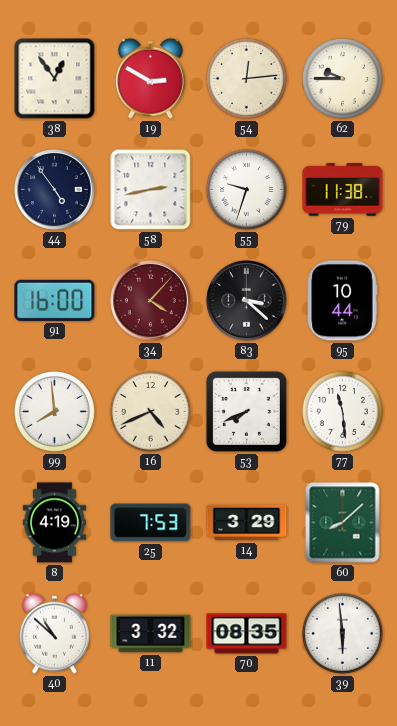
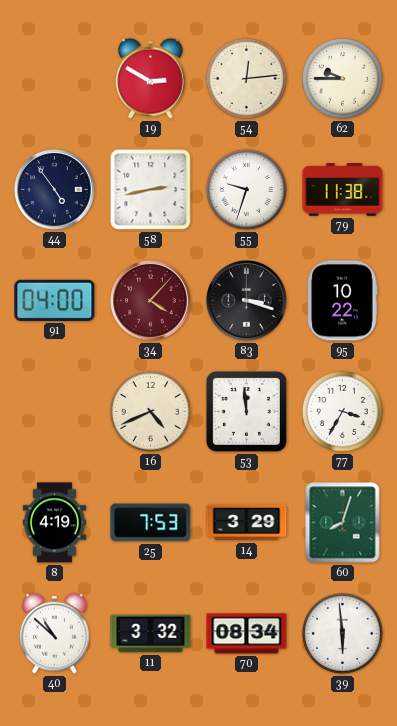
38: 12:54 -> none
91: 16:00 -> 04:00
83: 3:22 -> 3:18
95: 10:44 -> 10:22
99: 7:59 -> none
53: 7:41 -> 11:59
77: 11:29 -> 3:35
60: 8:08 -> 8:03
70: 08:35 -> 08:34
